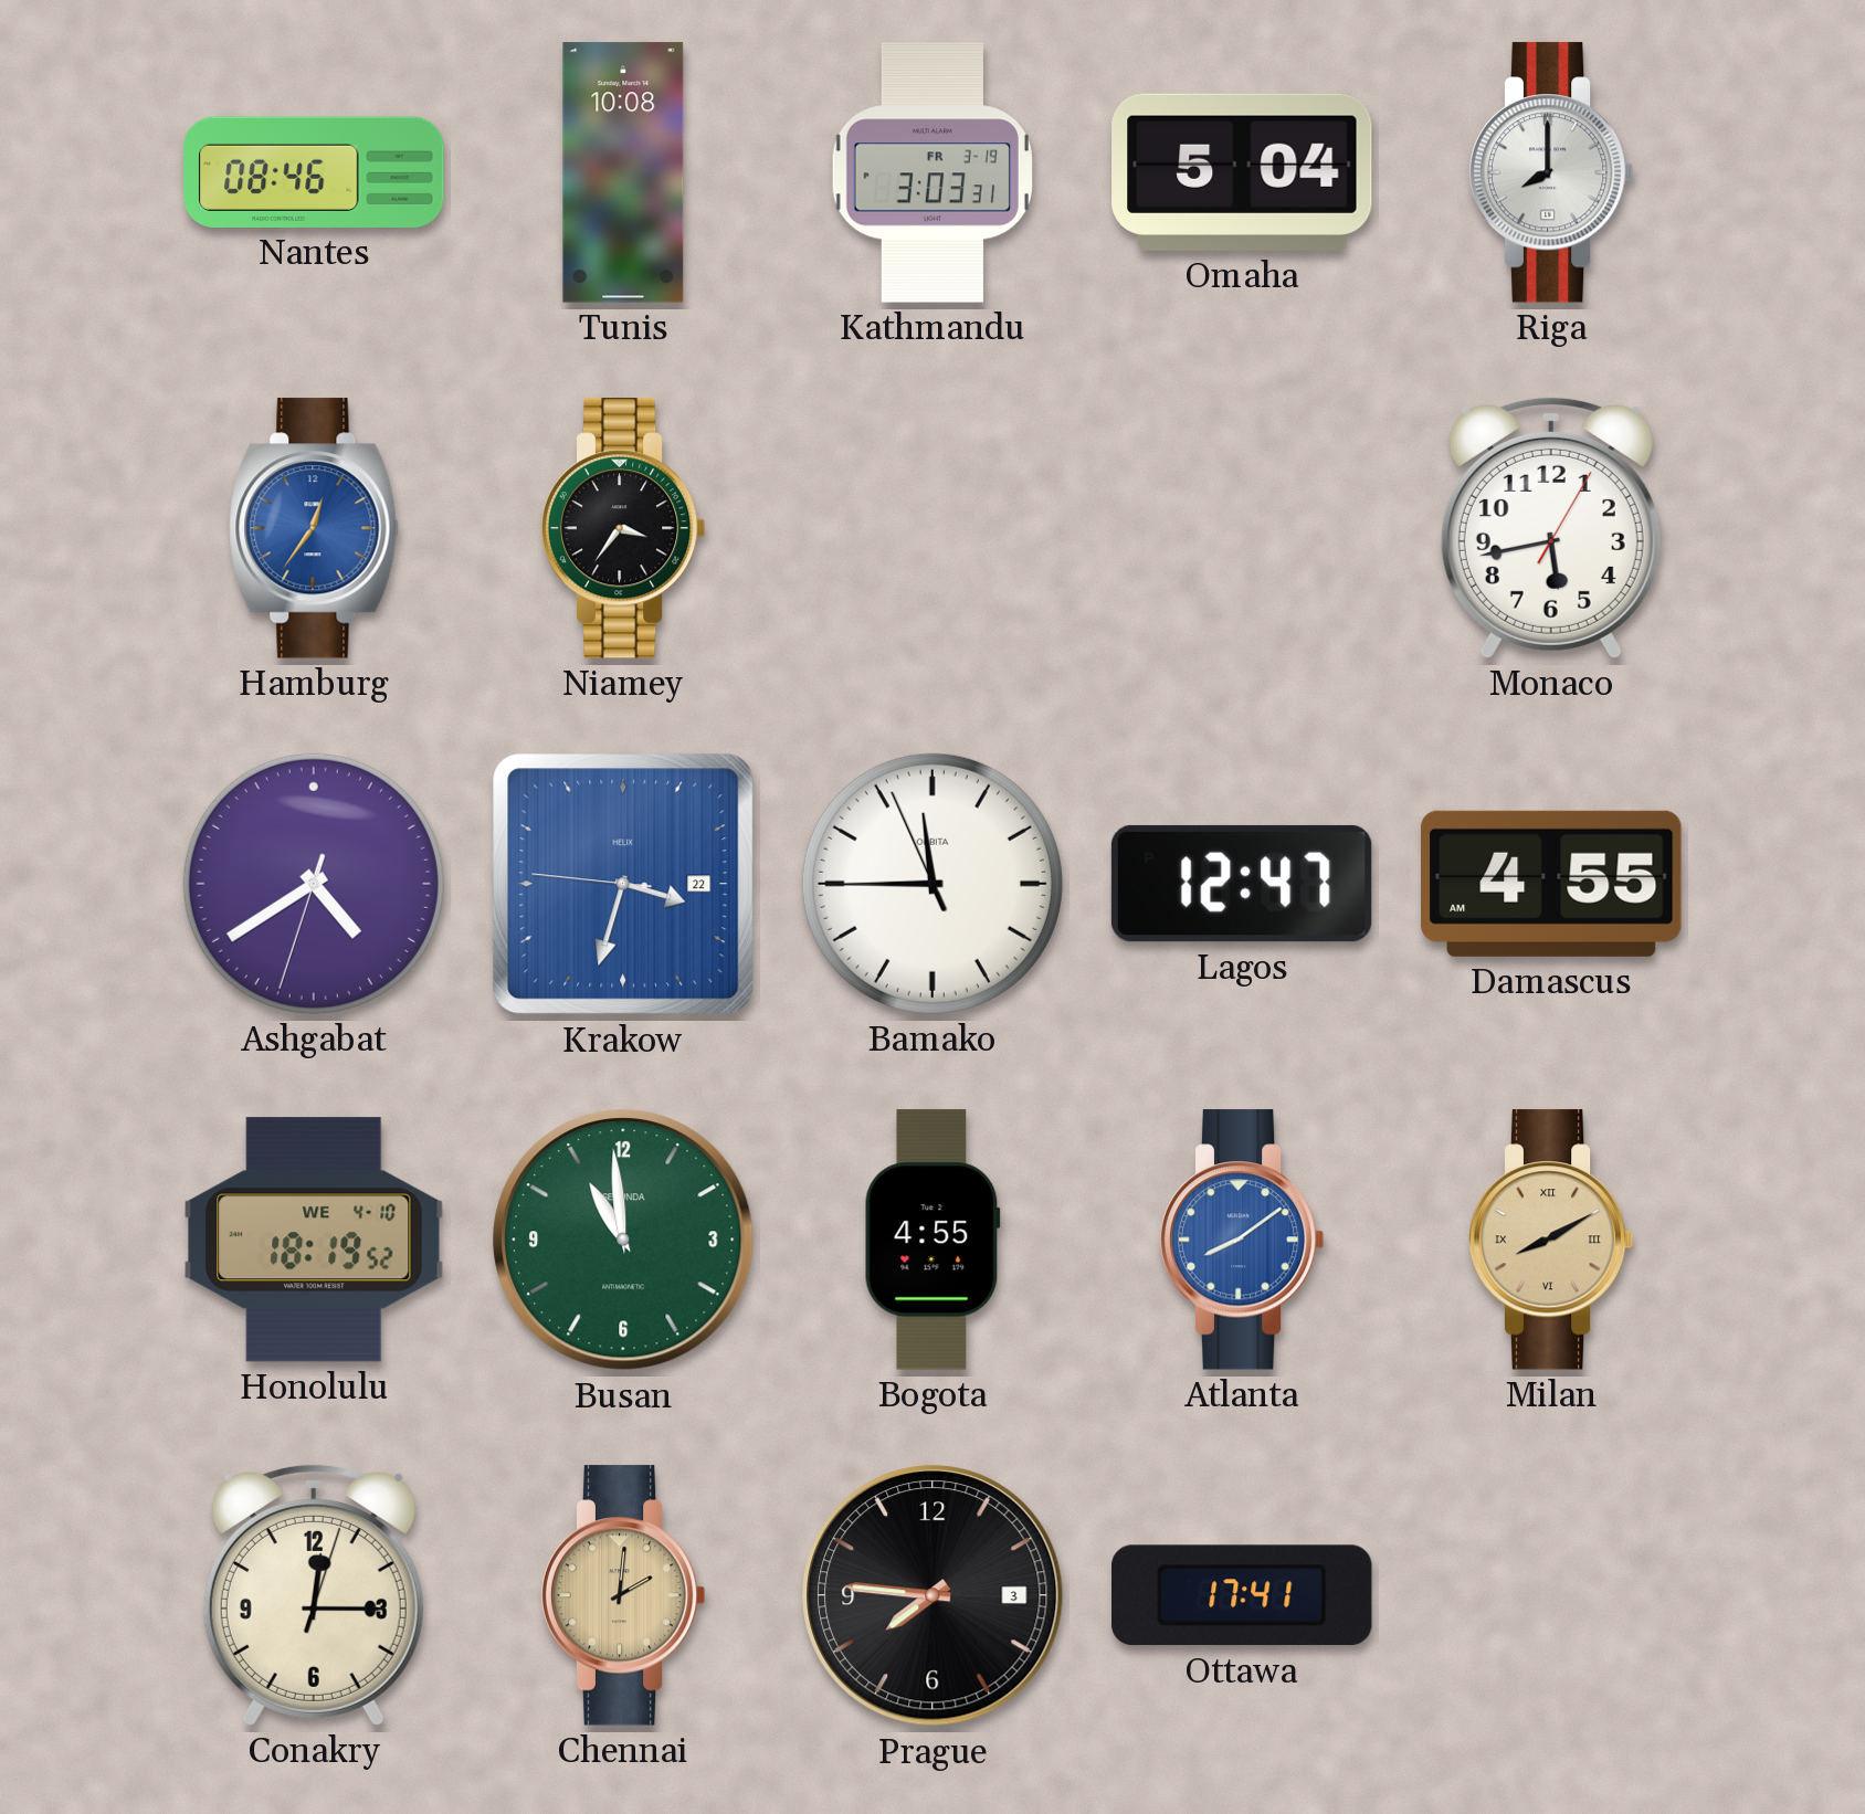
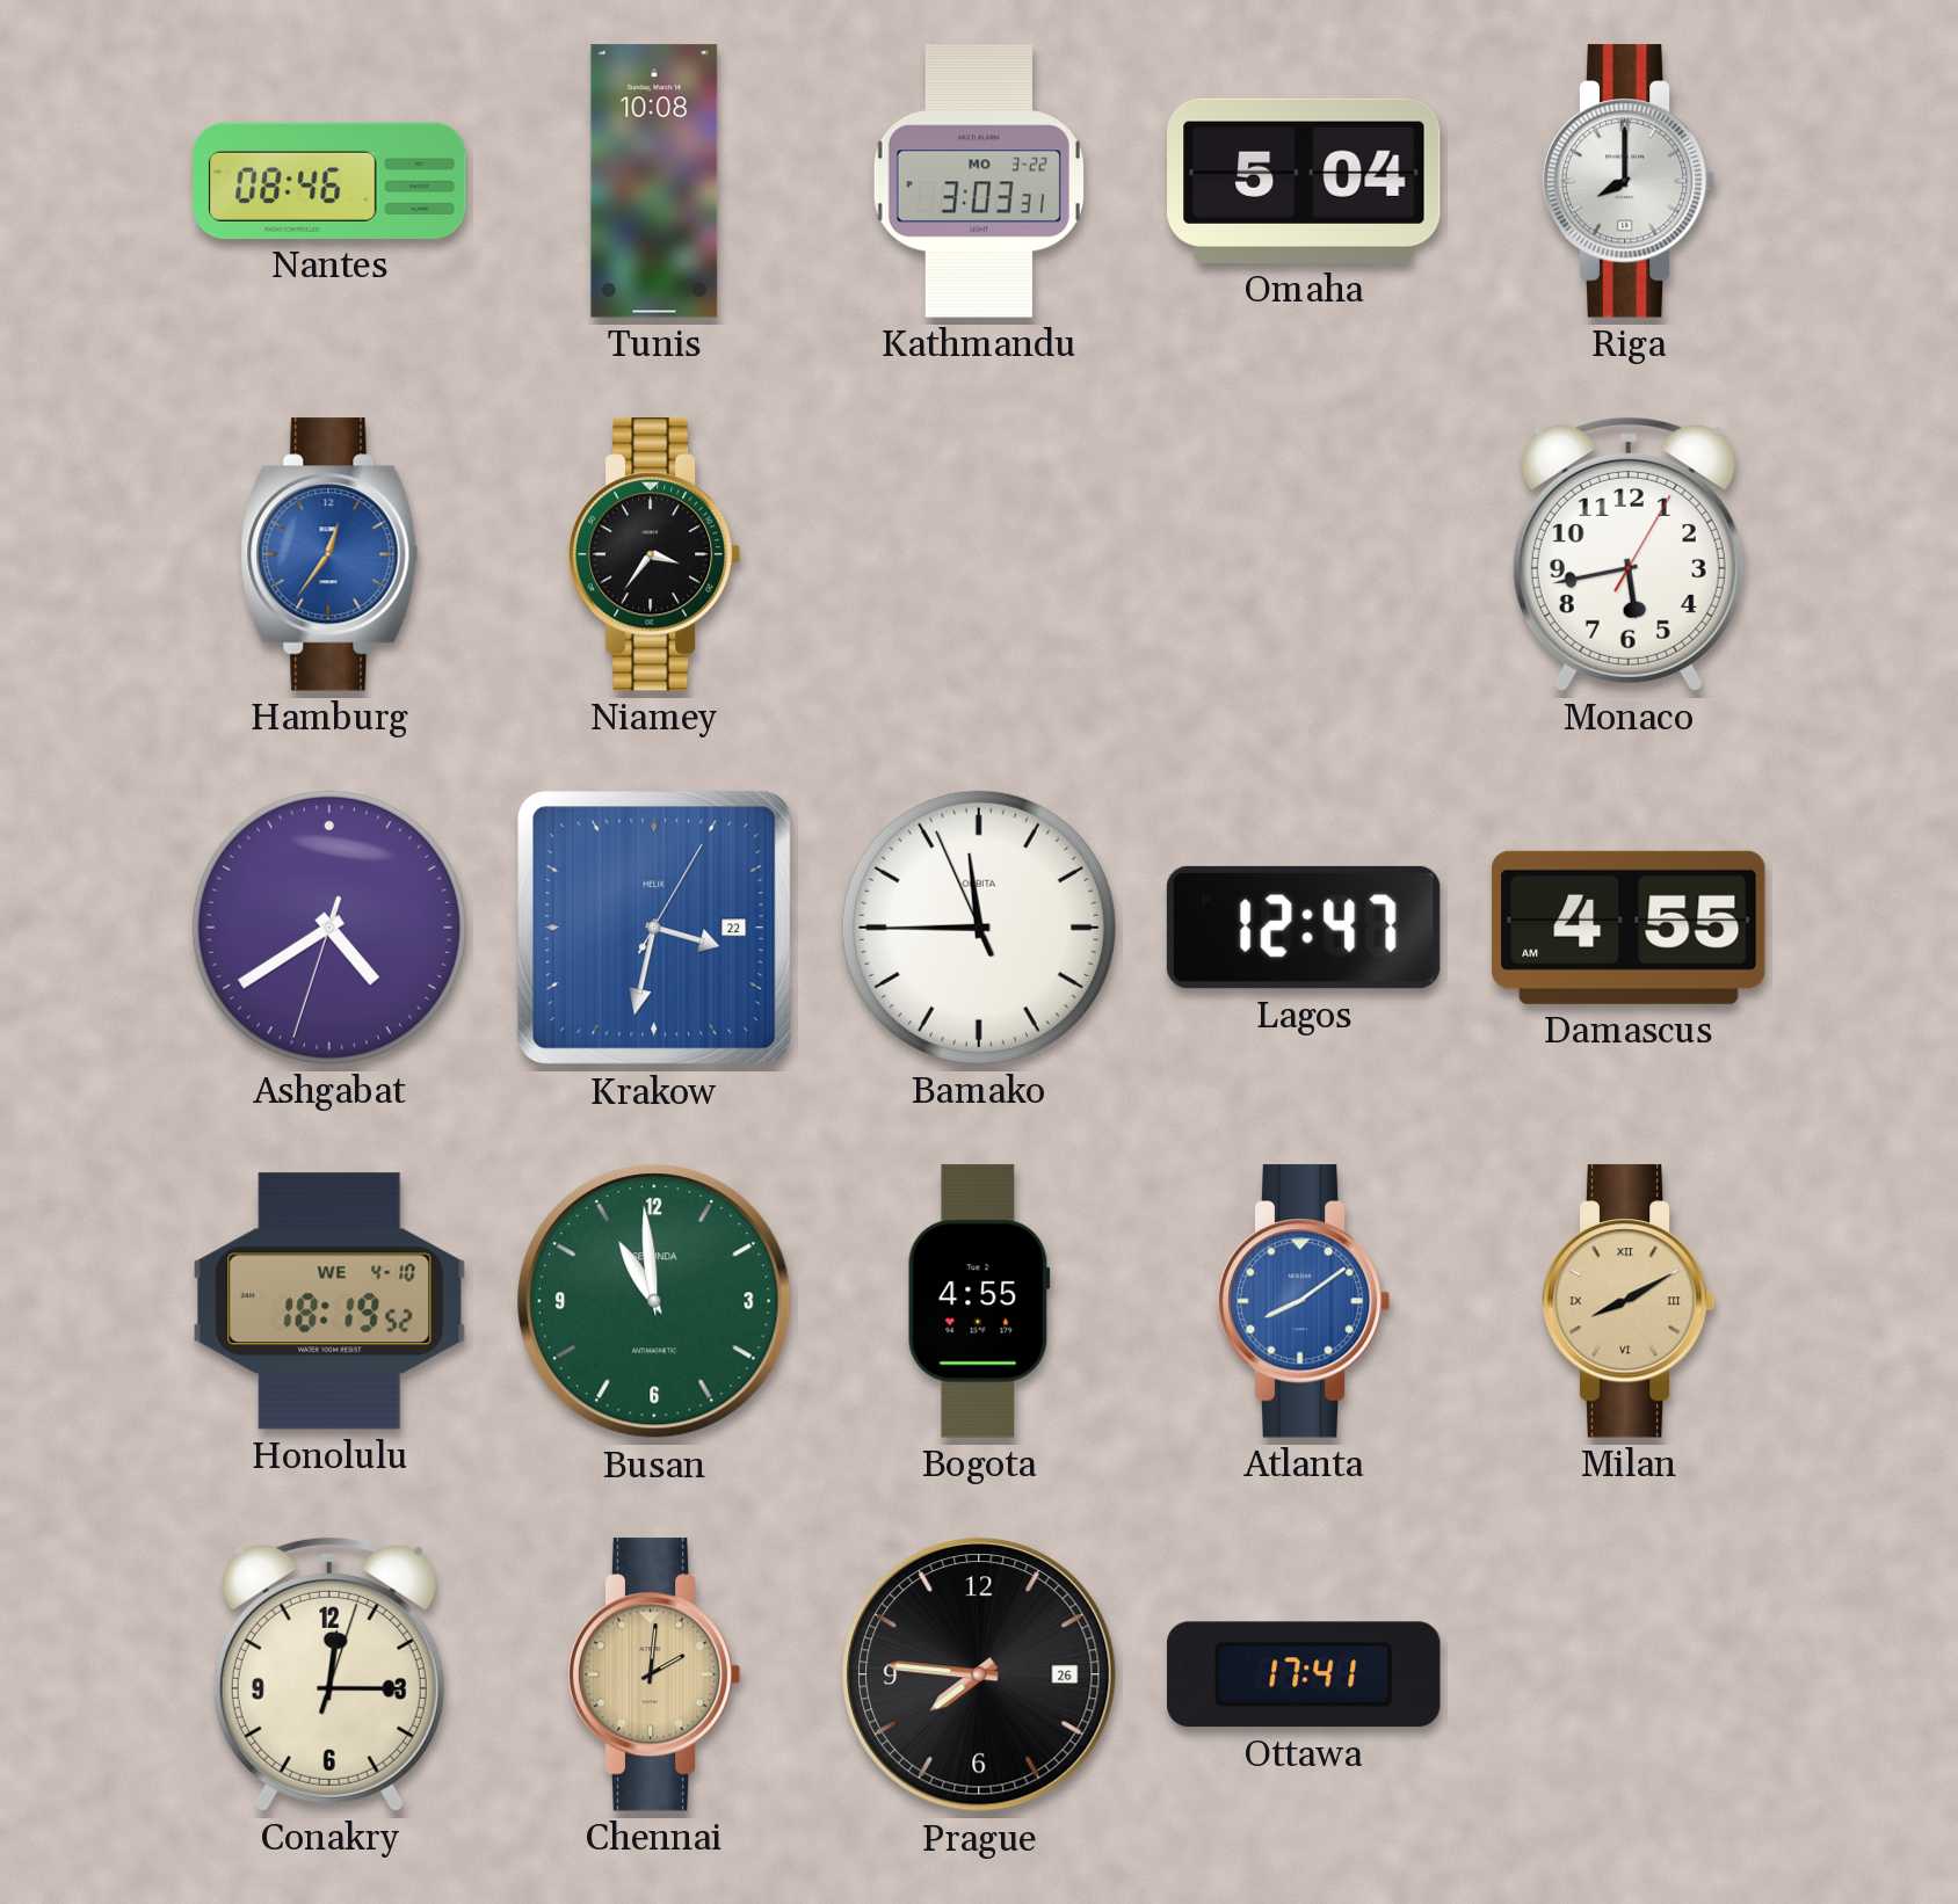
Kathmandu date: FR 3-19 -> MO 3-22
Krakow: 3:32:46 -> 3:32:05
Prague date: 3 -> 26
